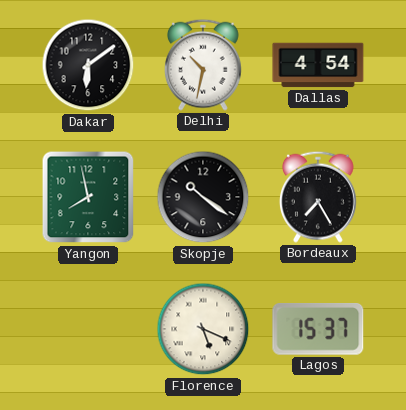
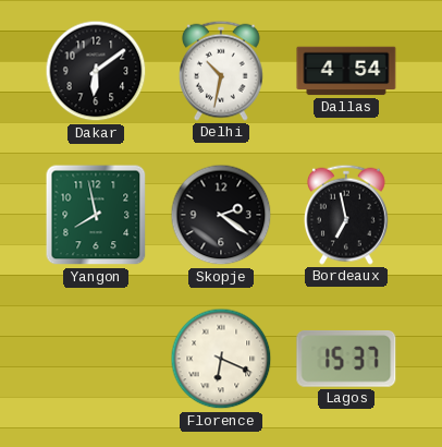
Skopje: 10:21 -> 2:21
Bordeaux: 7:25 -> 6:58
Florence: 5:19 -> 6:19
